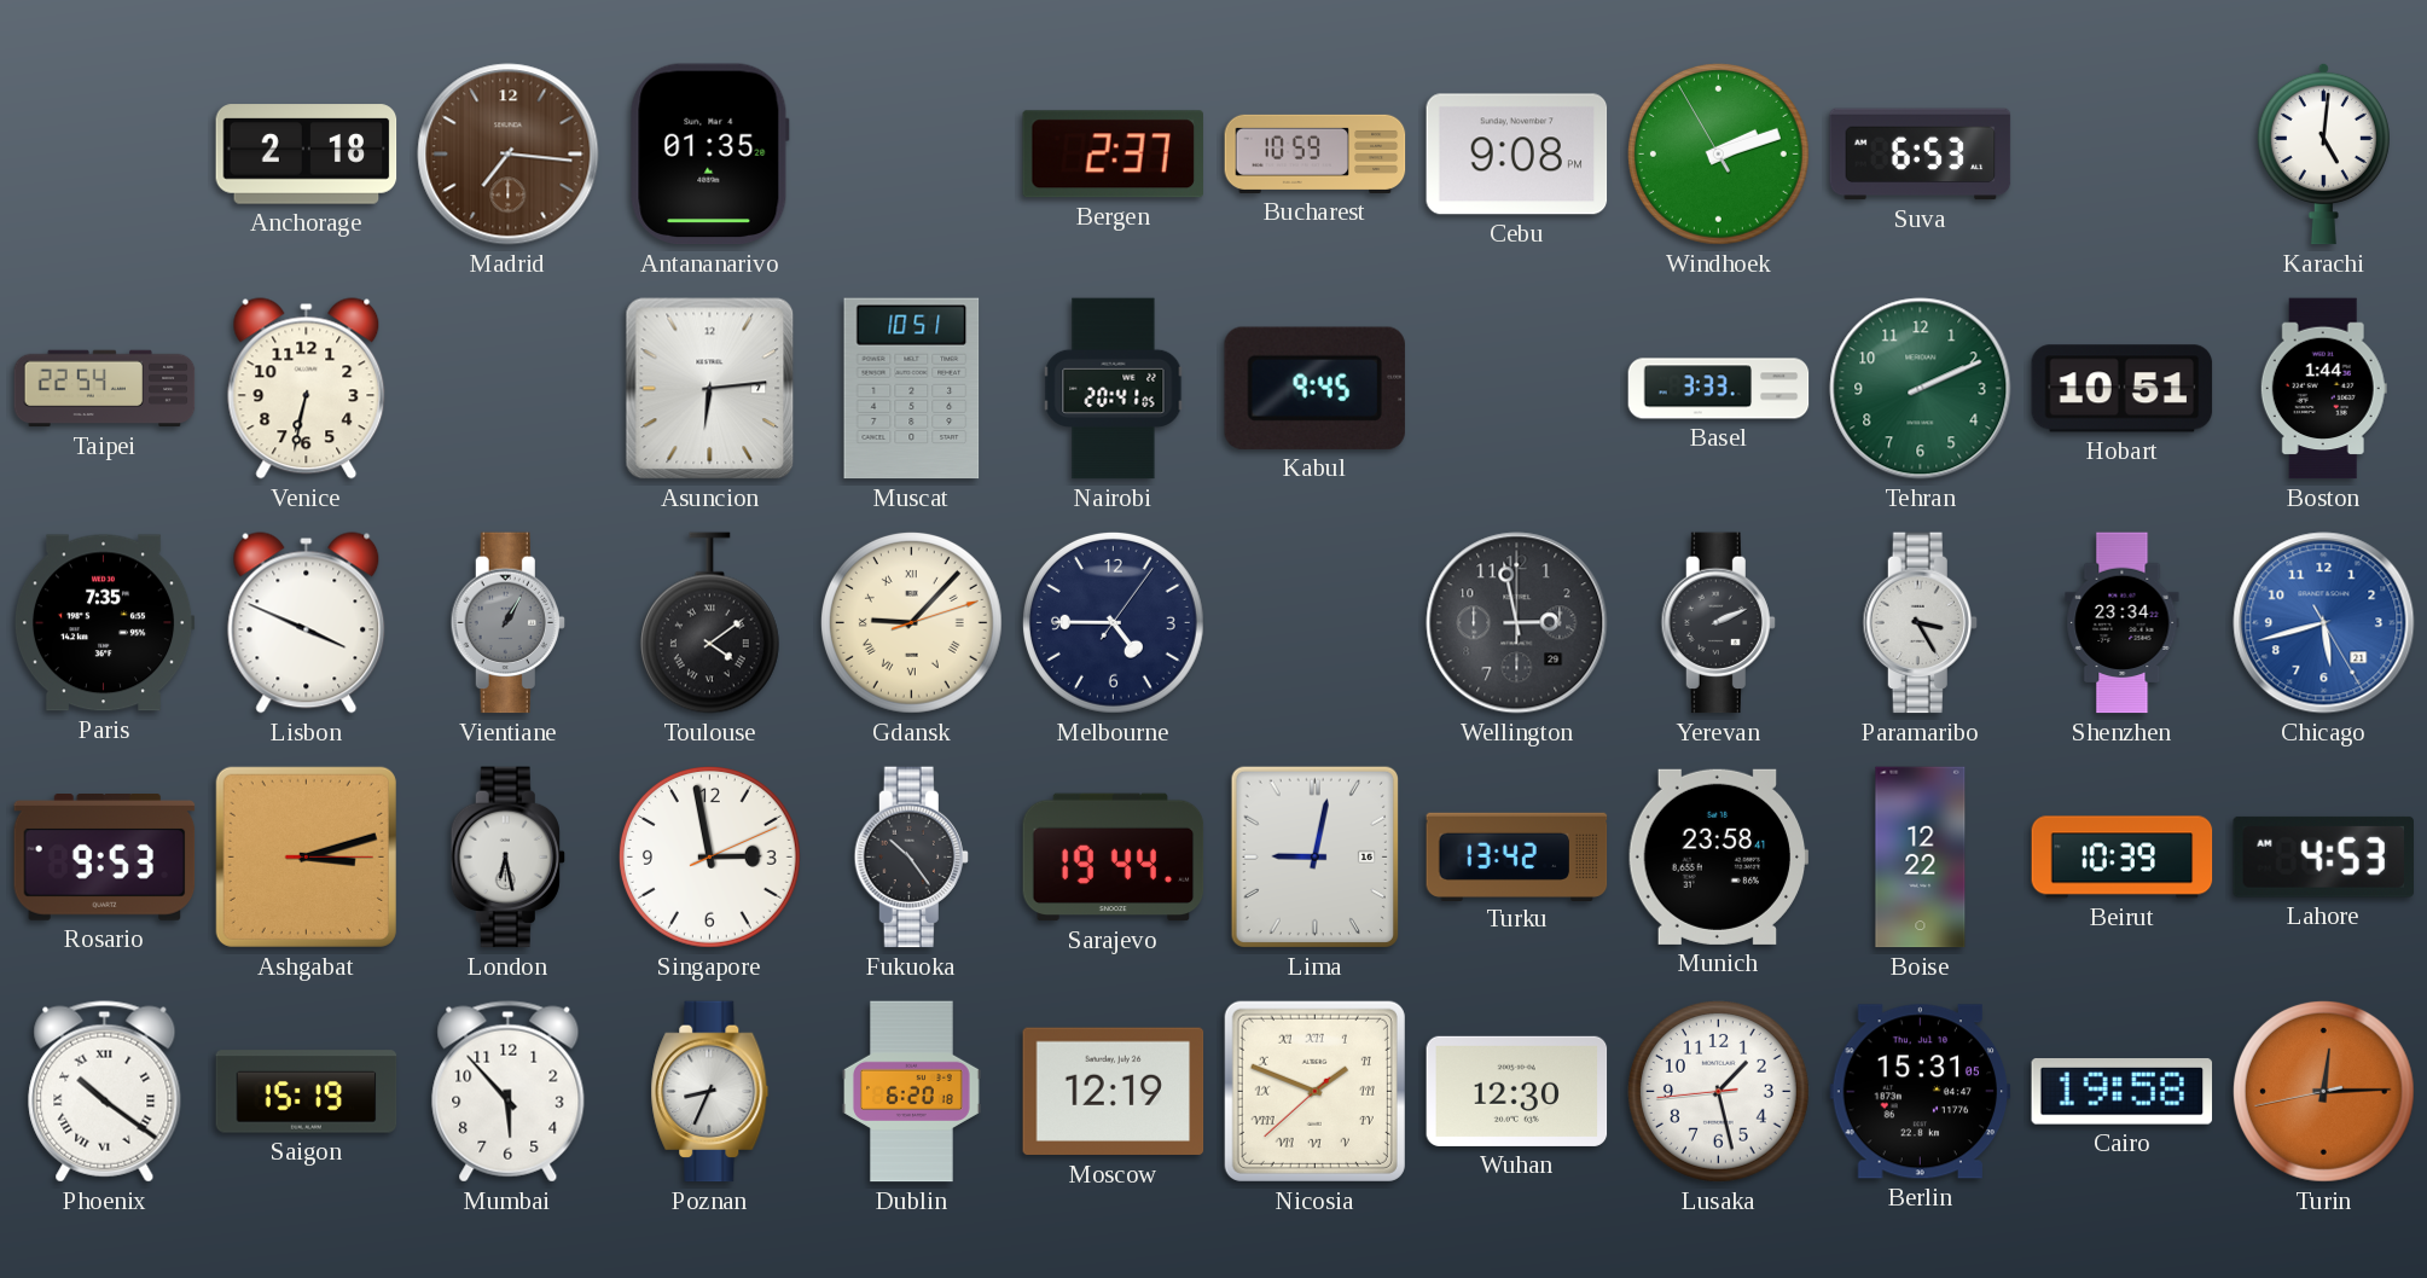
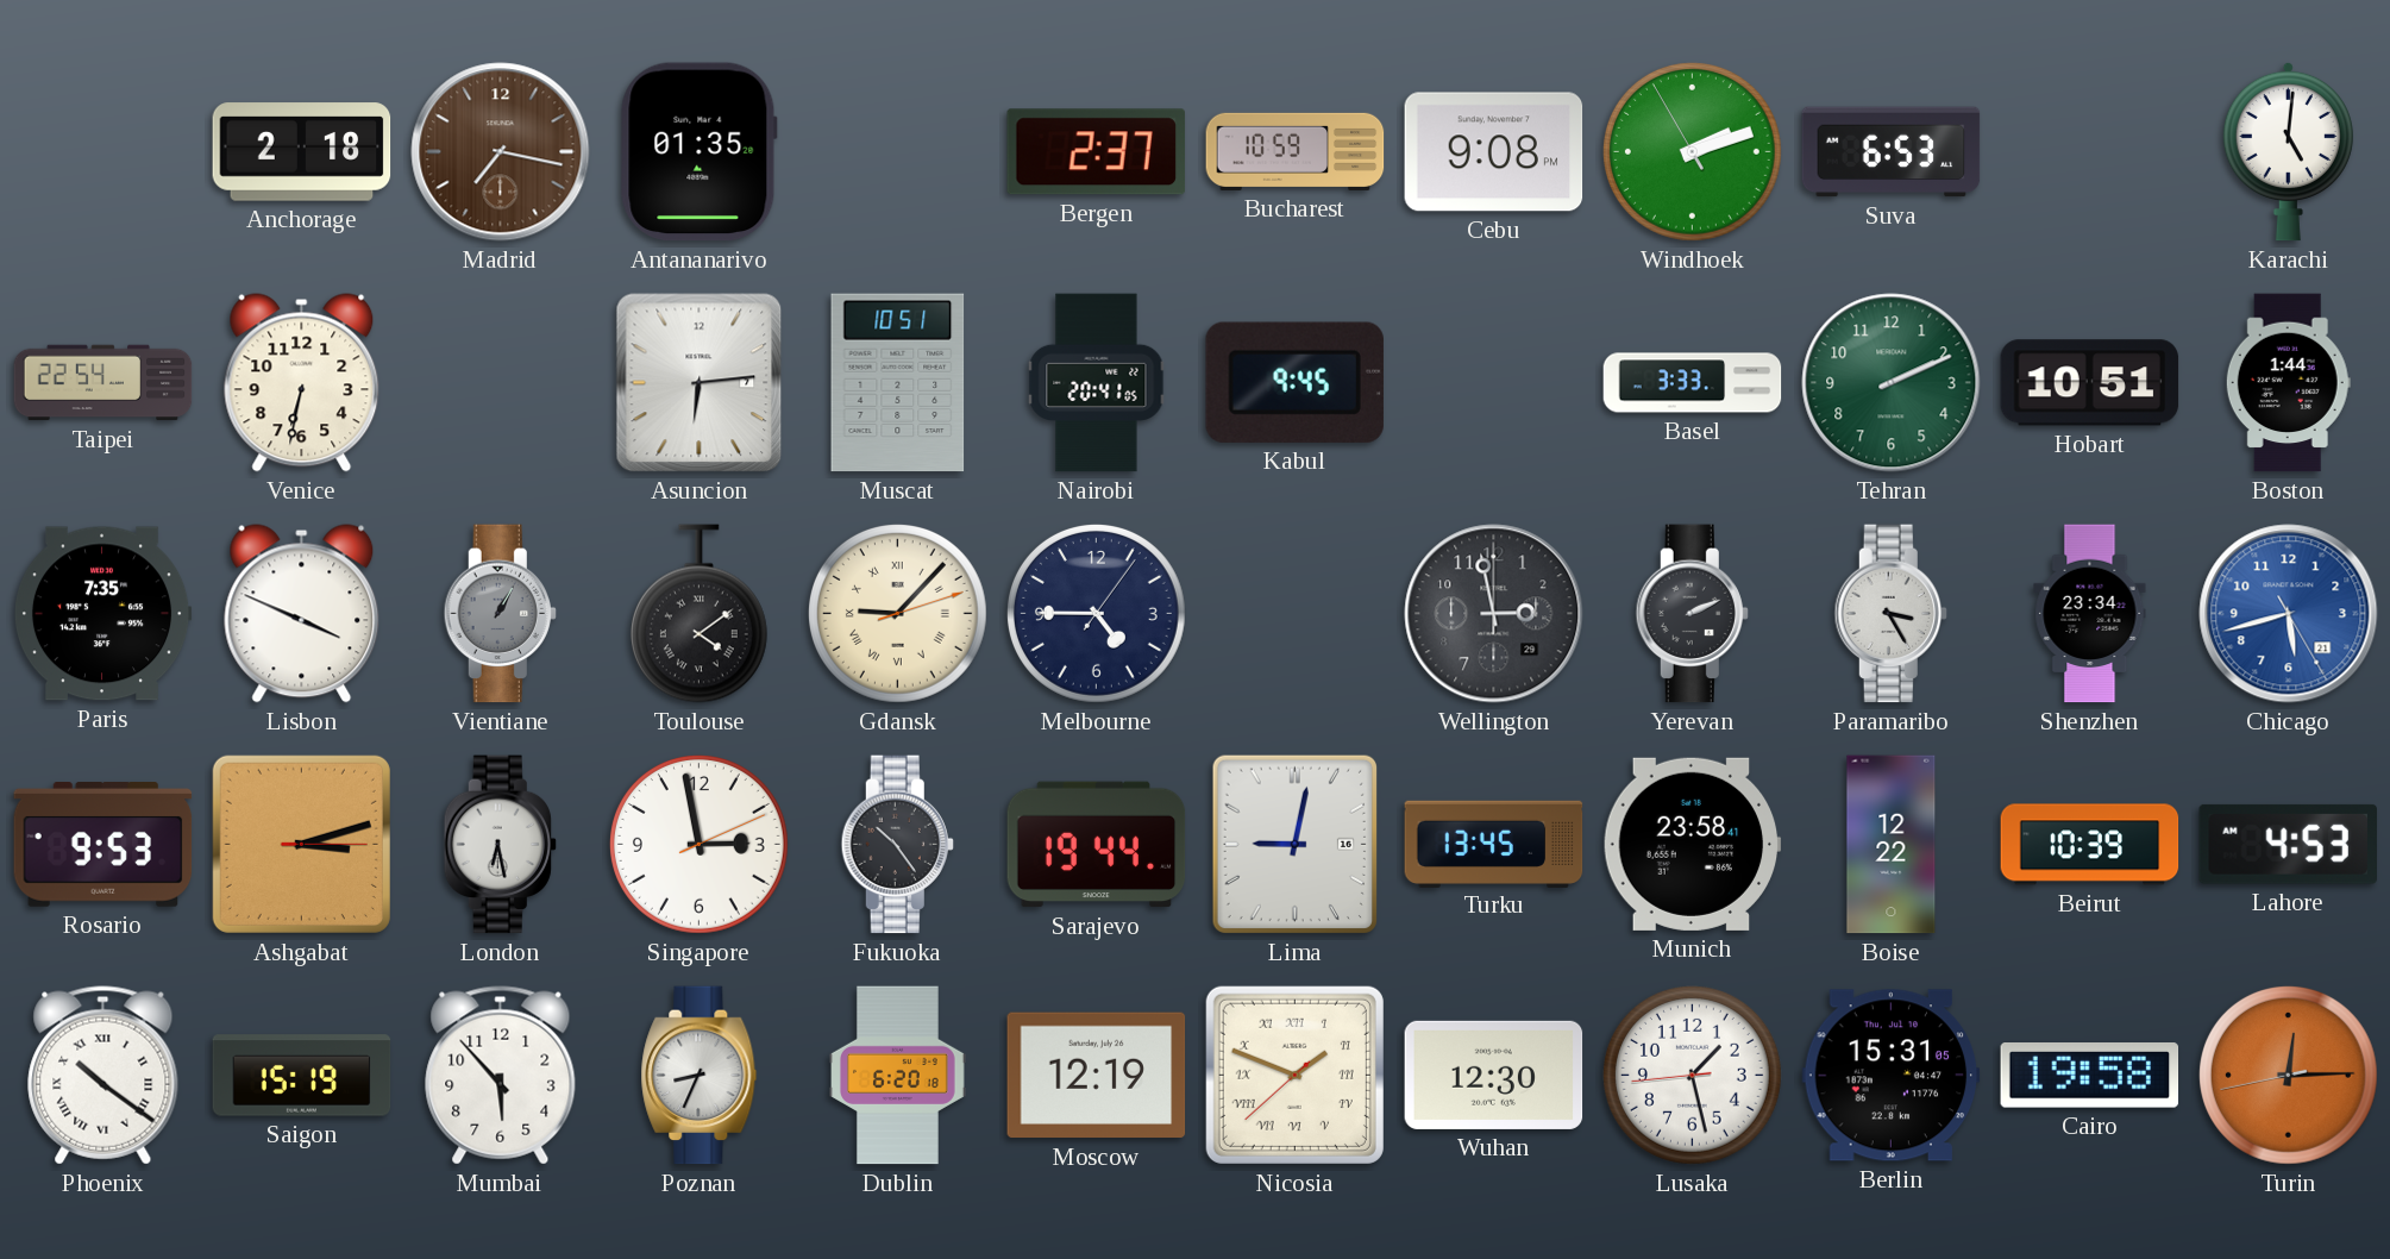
Madrid: 7:16 -> 7:17
Turku: 13:42 -> 13:45
